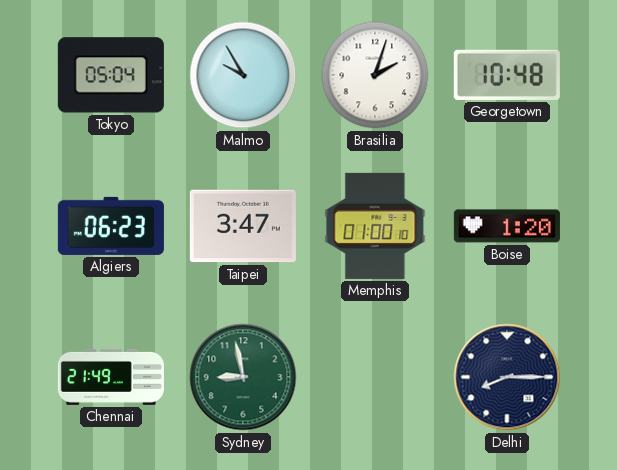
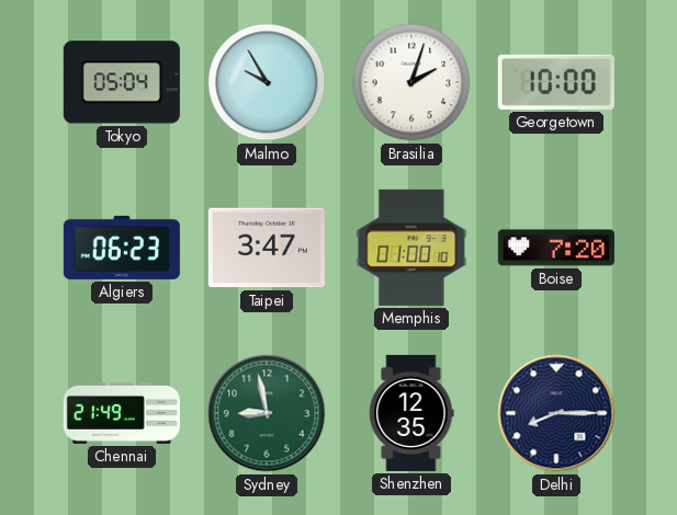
Georgetown: 10:48 -> 10:00
Boise: 1:20 -> 7:20
Shenzhen: none -> 12:35
